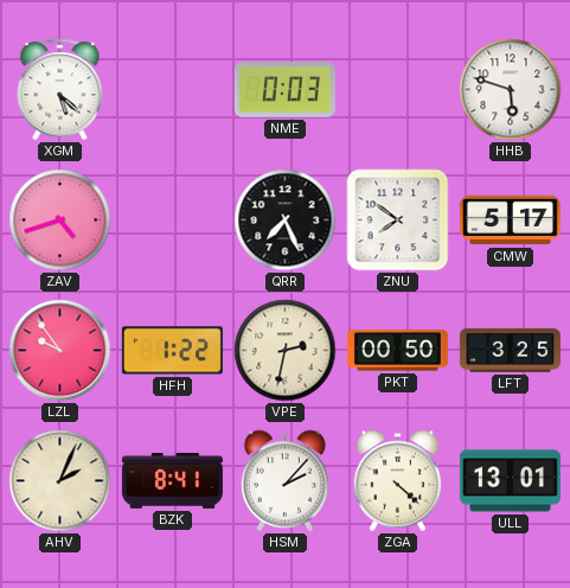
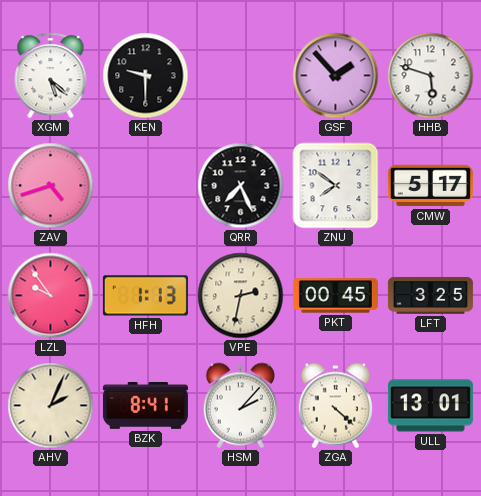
KEN: none -> 9:30
NME: 0:03 -> none
GSF: none -> 1:53
HFH: 1:22 -> 1:13
PKT: 00:50 -> 00:45
